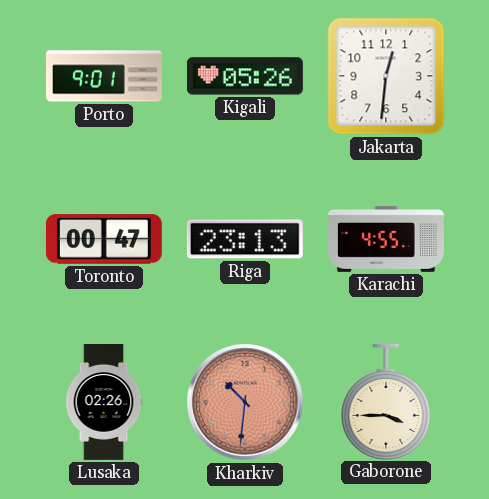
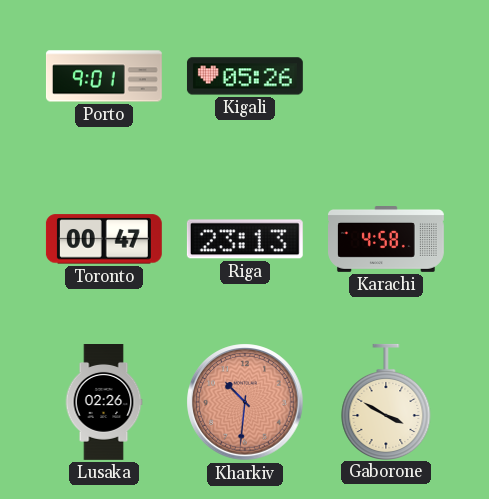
Jakarta: 12:31 -> none
Karachi: 4:55 -> 4:58
Gaborone: 3:45 -> 3:50
